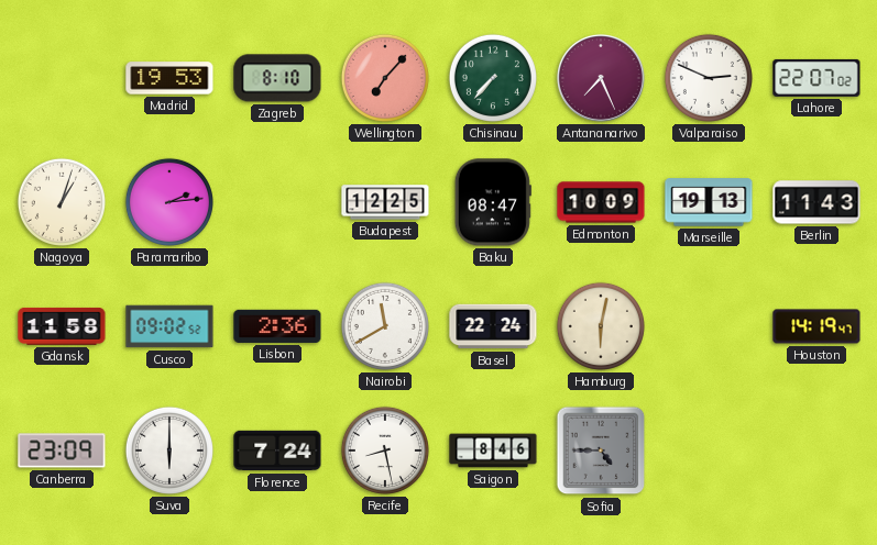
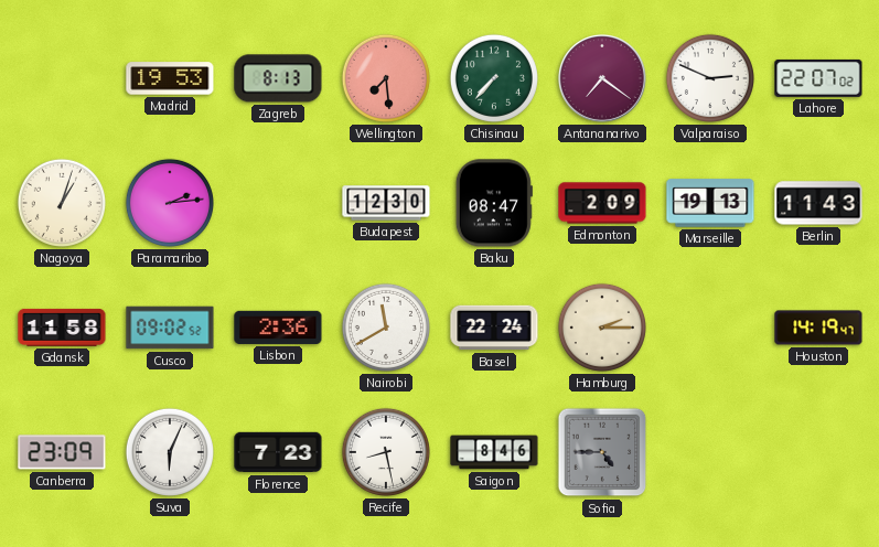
Zagreb: 8:10 -> 8:13
Wellington: 7:07 -> 7:29
Antananarivo: 7:26 -> 7:21
Budapest: 12:25 -> 12:30
Edmonton: 10:09 -> 2:09
Hamburg: 6:02 -> 2:15
Suva: 6:00 -> 6:04
Florence: 7:24 -> 7:23
